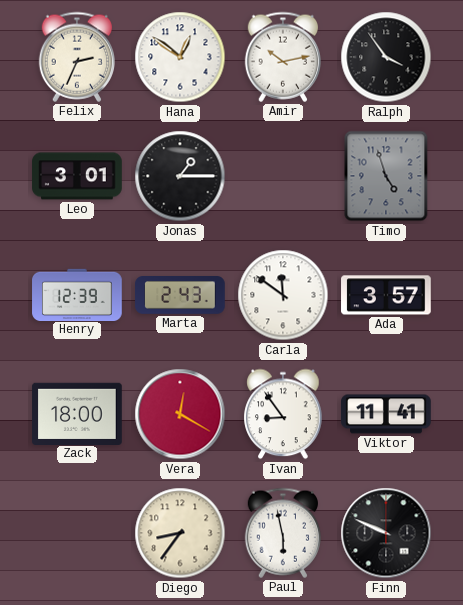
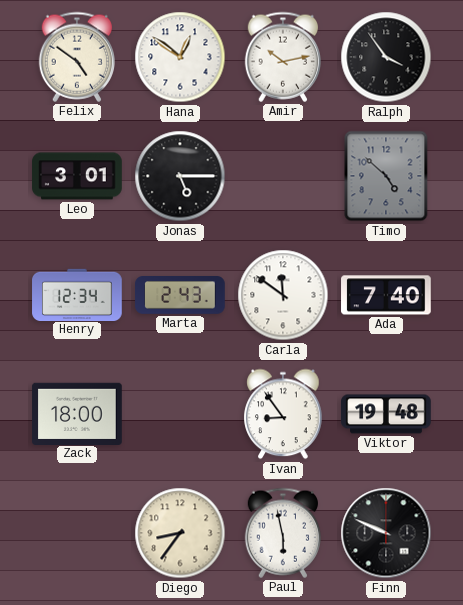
Felix: 2:34 -> 4:51
Jonas: 1:15 -> 5:15
Timo: 4:57 -> 4:52
Henry: 12:39 -> 12:34
Ada: 3:57 -> 7:40
Vera: 12:20 -> none
Viktor: 11:41 -> 19:48
